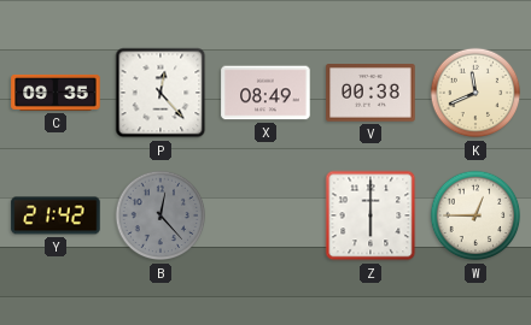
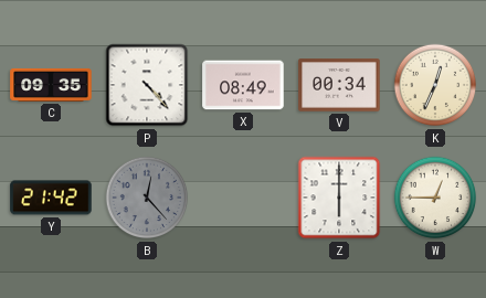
P: 12:23 -> 4:23
V: 00:38 -> 00:34
K: 11:41 -> 12:34
